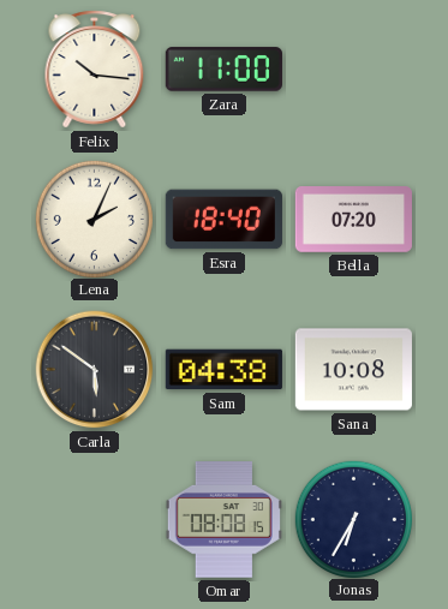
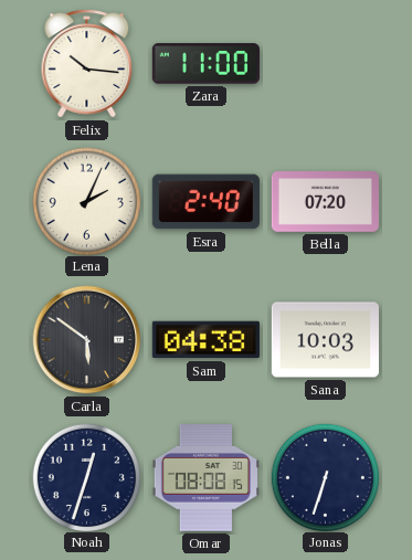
Esra: 18:40 -> 2:40
Sana: 10:08 -> 10:03
Noah: none -> 12:33
Jonas: 6:35 -> 6:33
